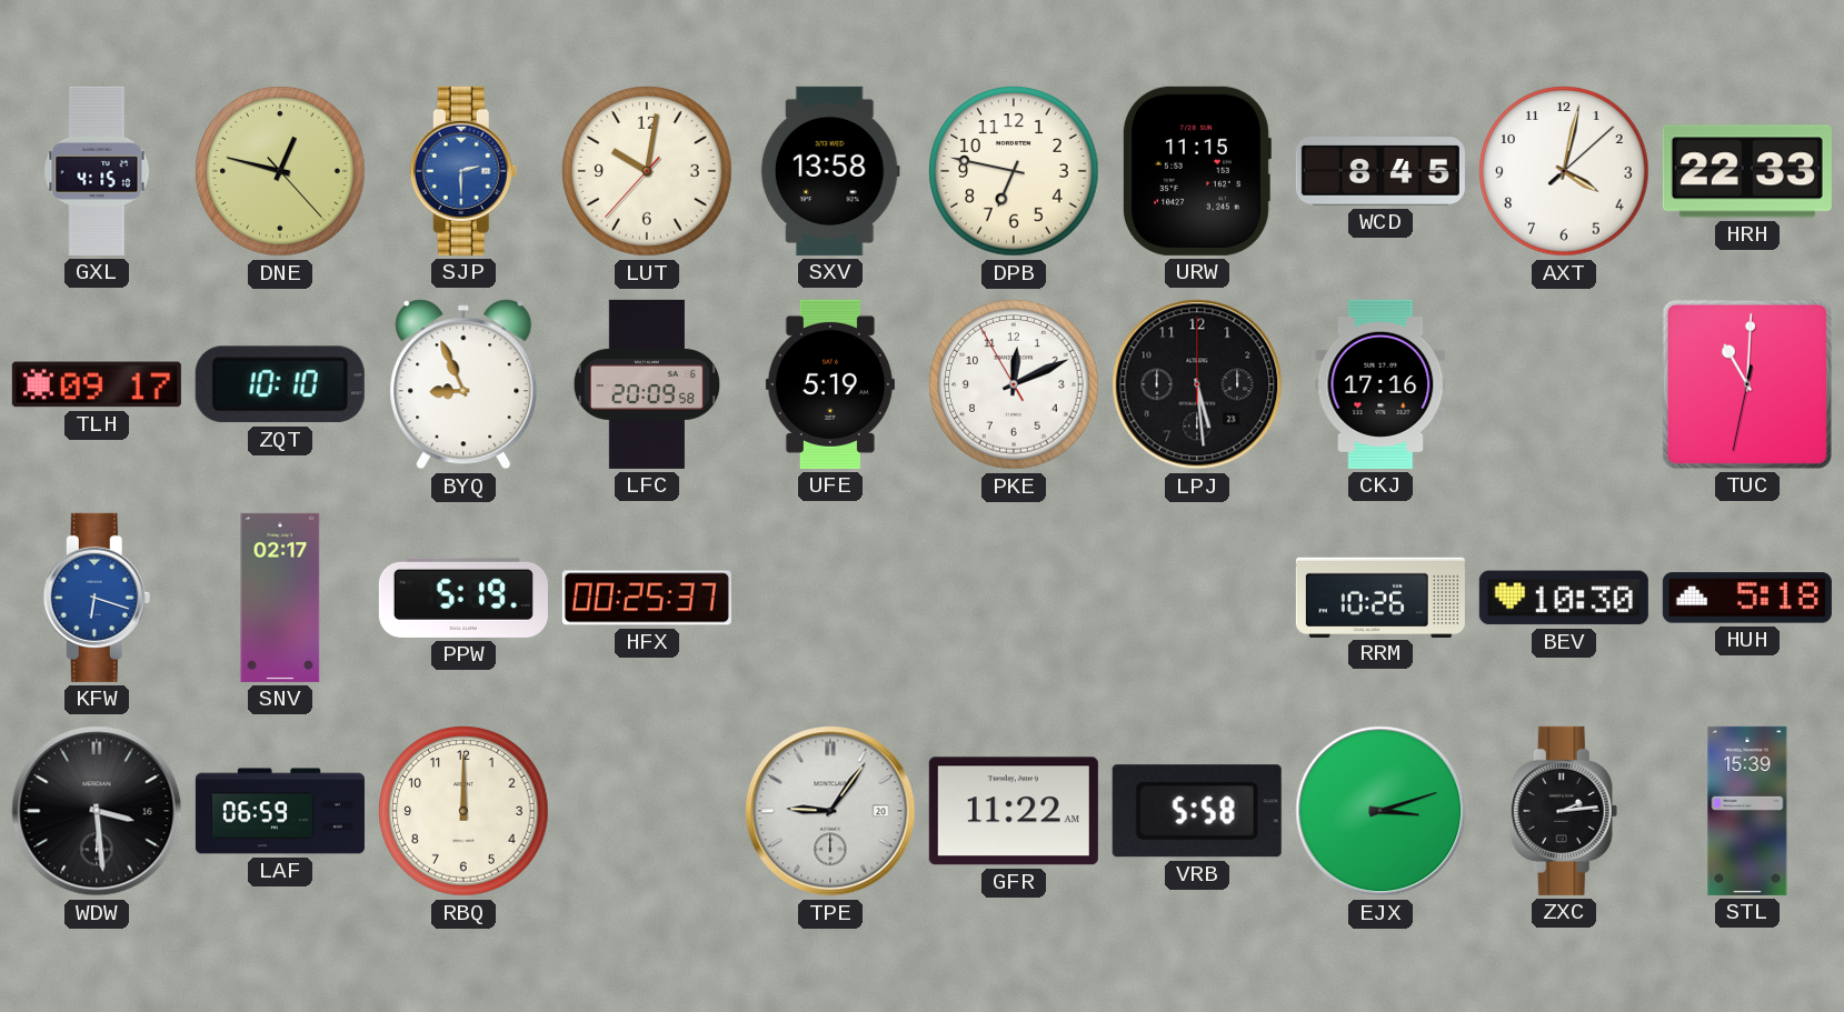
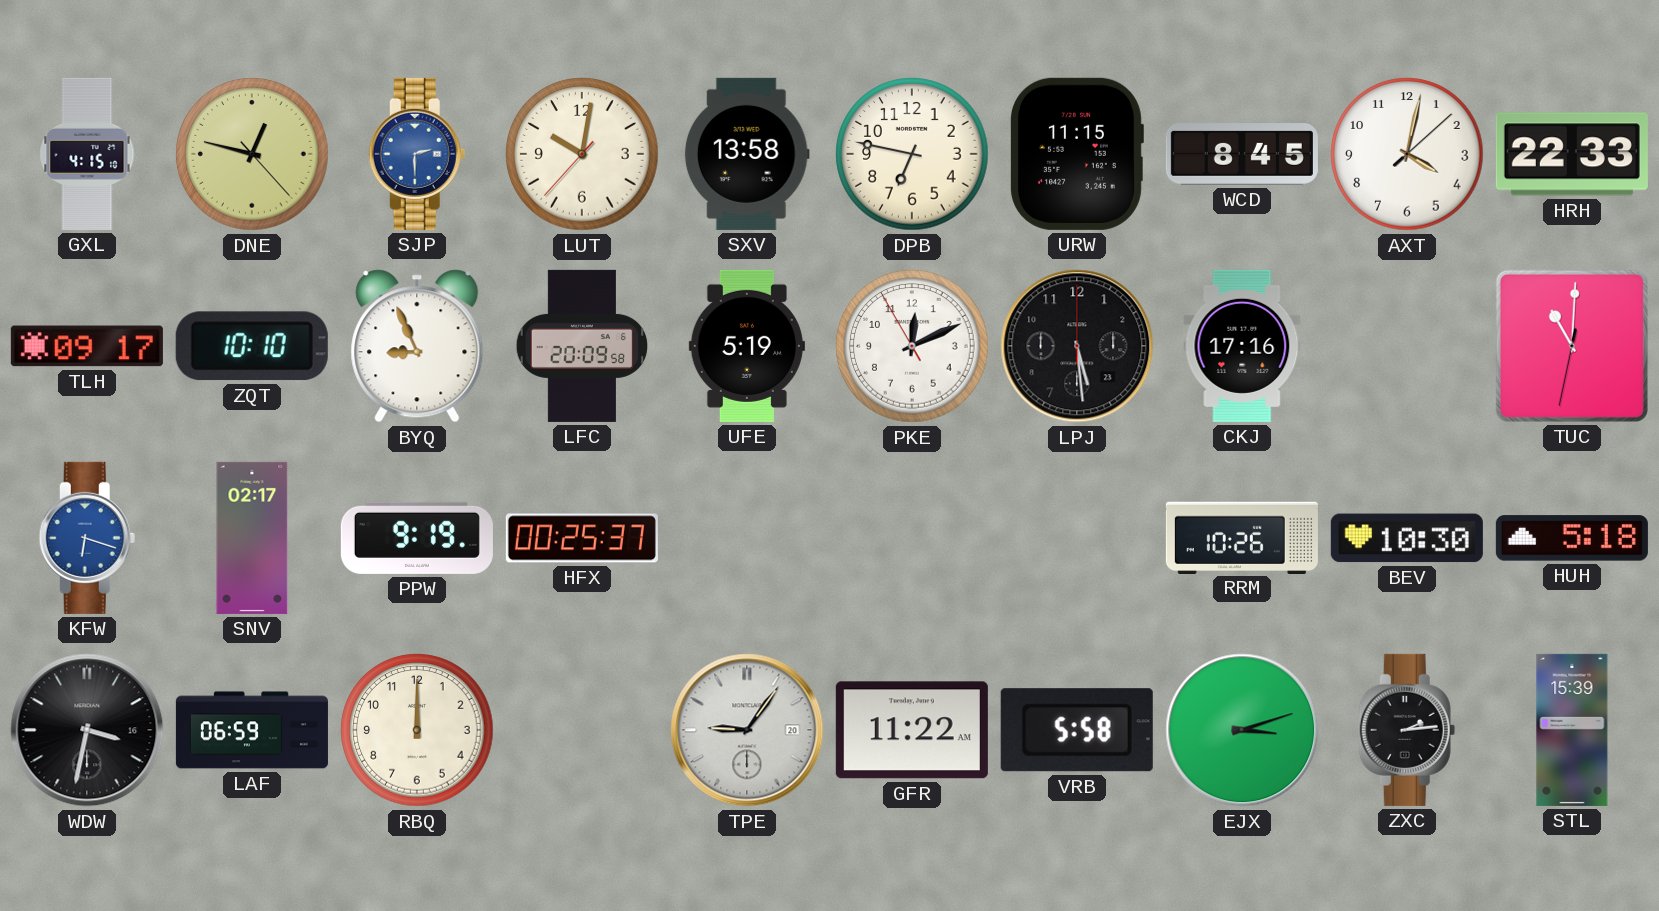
PPW: 5:19 -> 9:19
WDW: 3:29 -> 3:32
